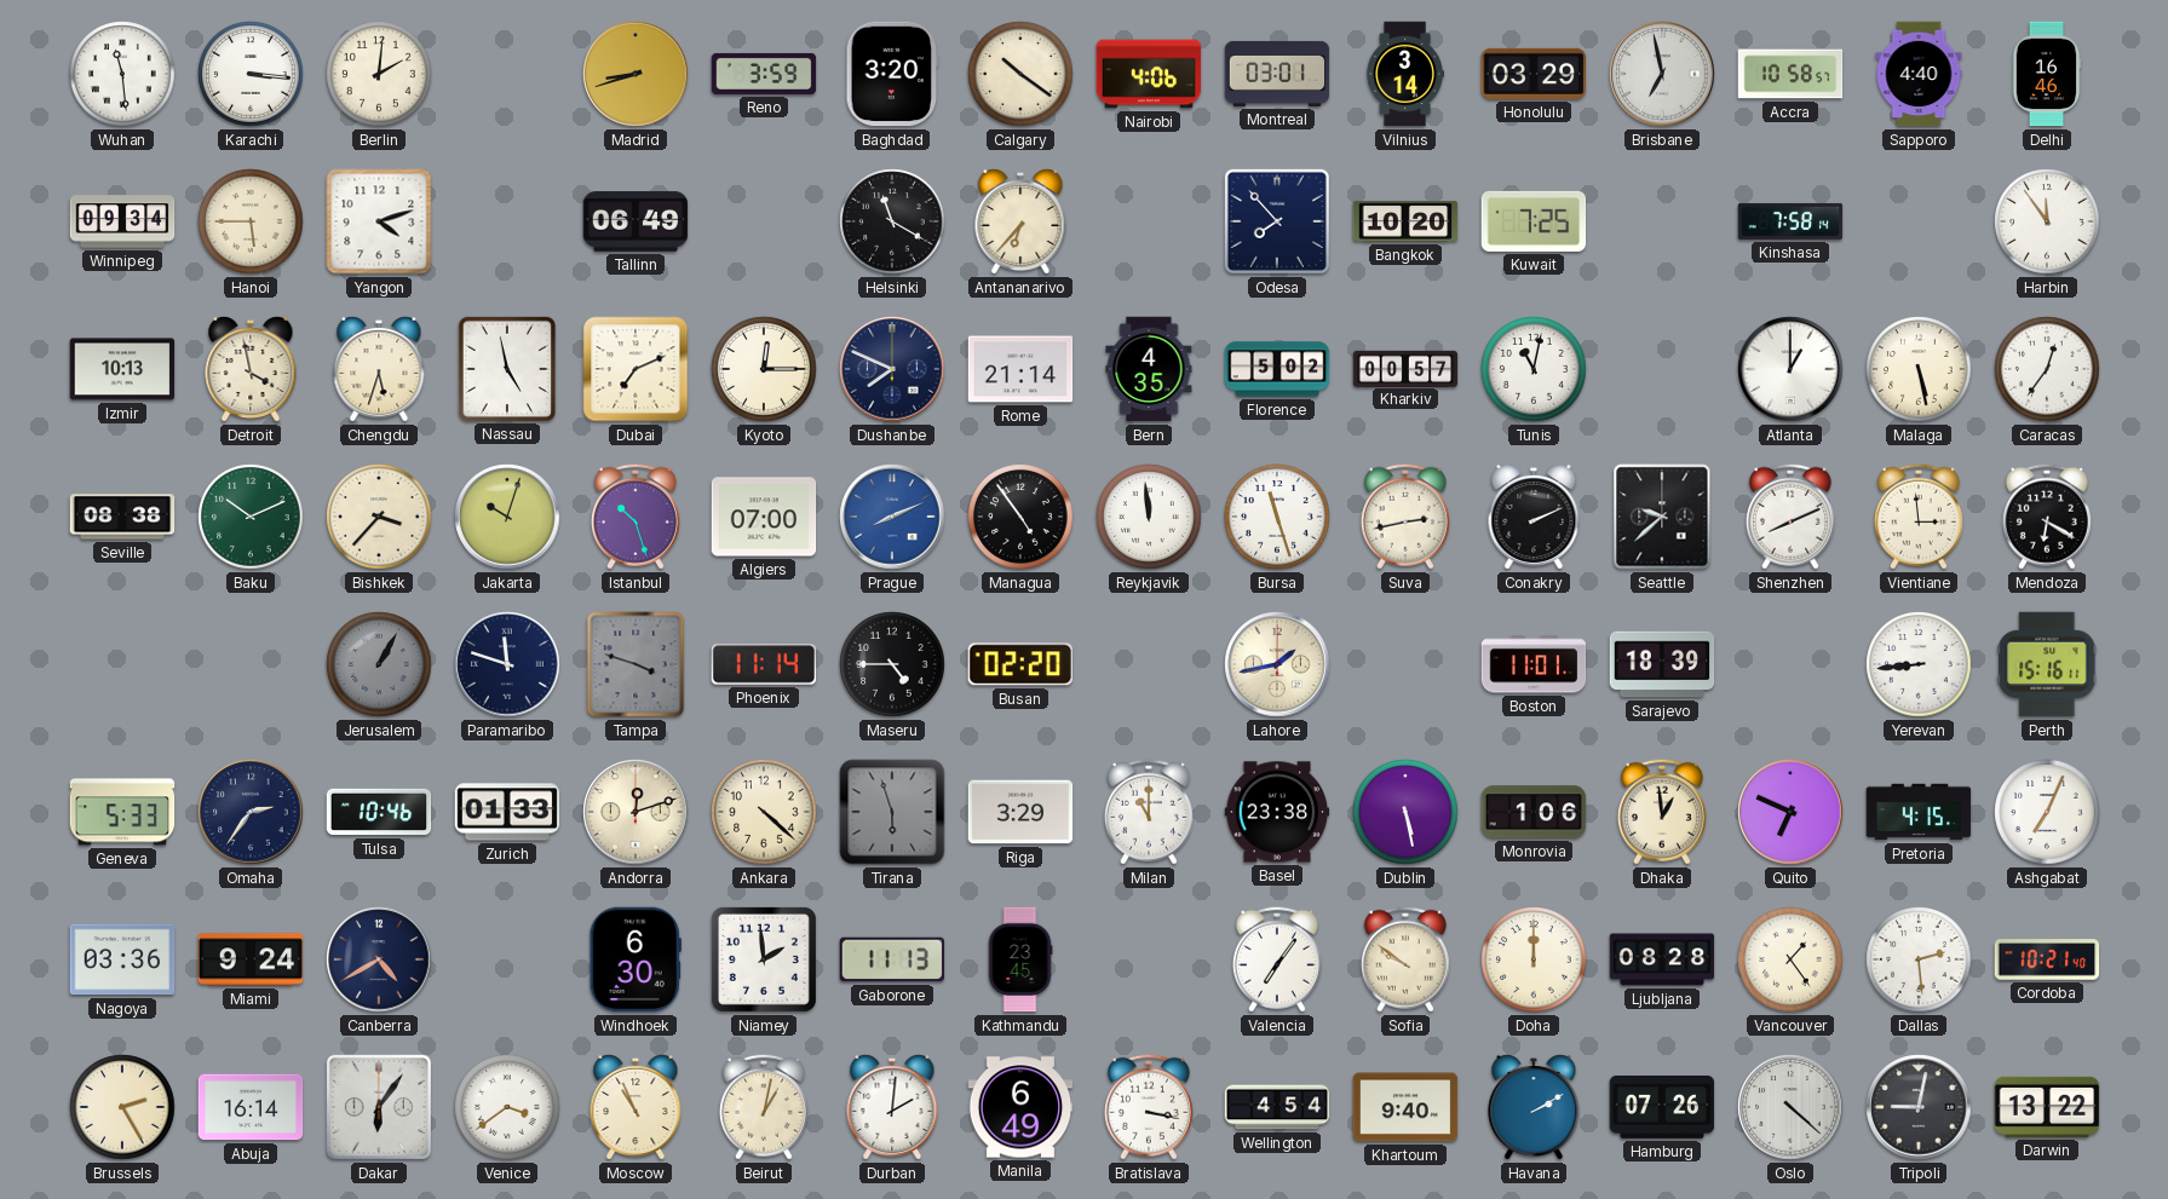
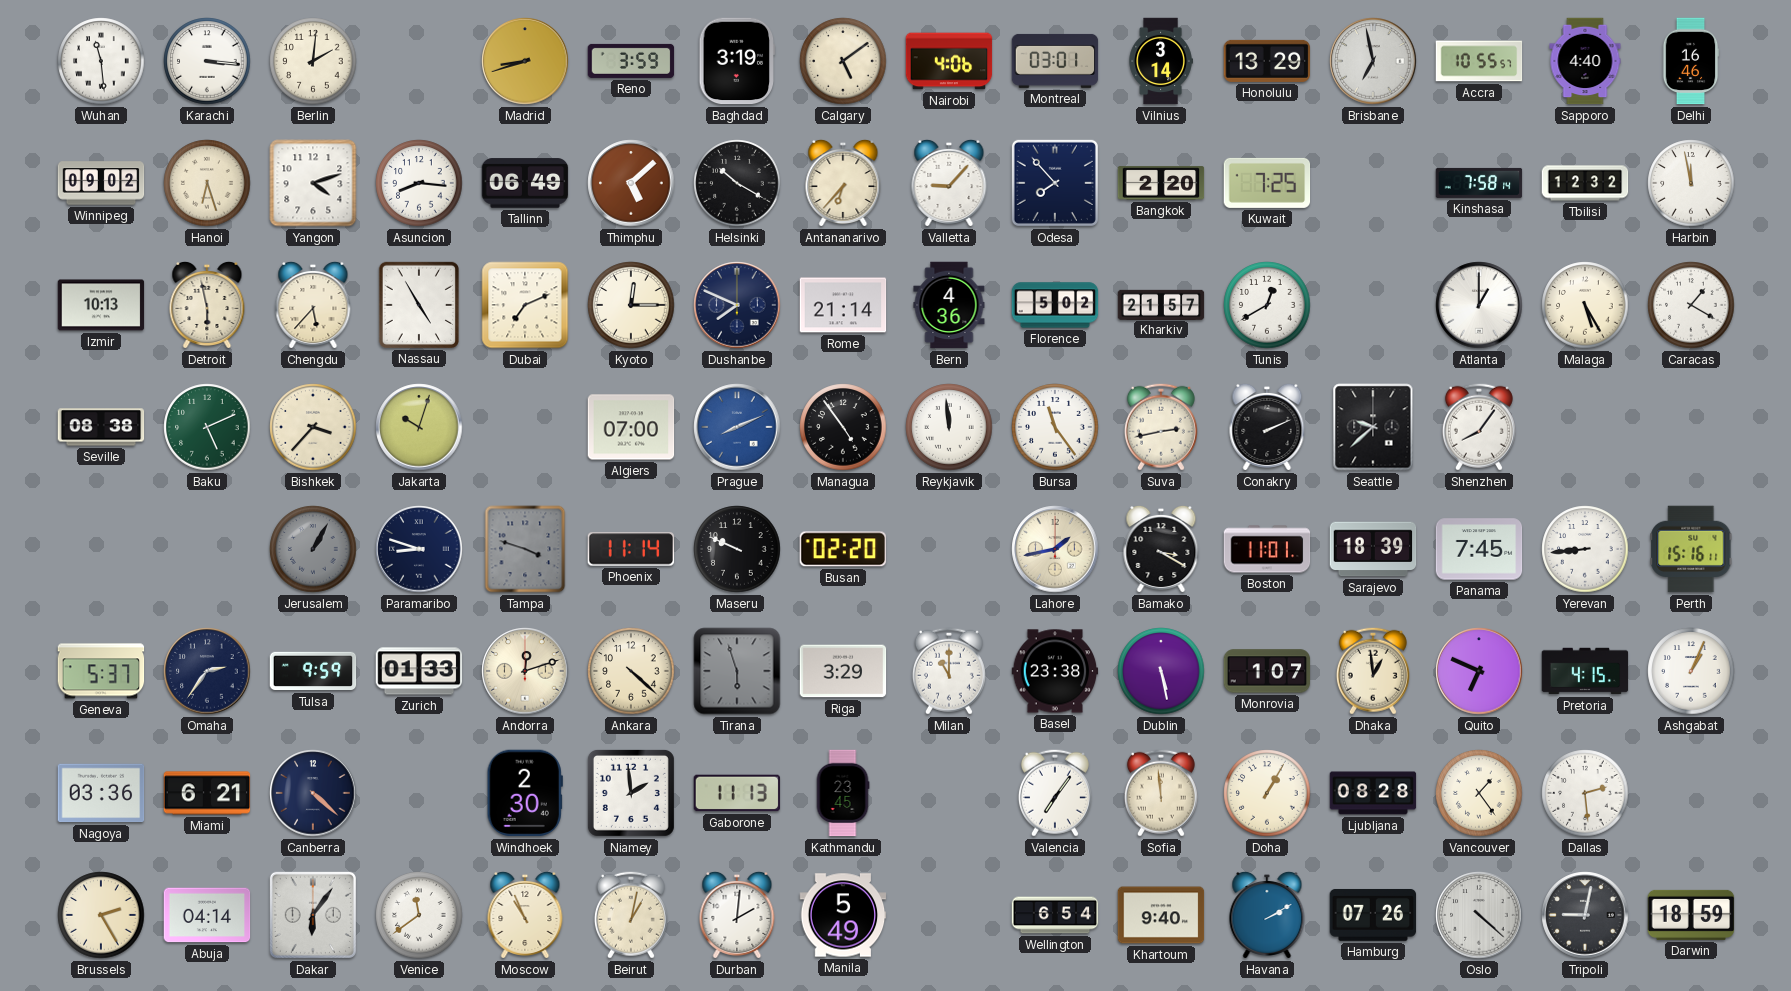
Baghdad: 3:20 -> 3:19
Calgary: 10:21 -> 5:09
Honolulu: 03:29 -> 13:29
Accra: 10:58 -> 10:55
Winnipeg: 09:34 -> 09:02
Hanoi: 5:45 -> 6:27
Asuncion: none -> 8:16
Thimphu: none -> 5:08
Helsinki: 11:20 -> 10:20
Valletta: none -> 9:07
Bangkok: 10:20 -> 2:20
Tbilisi: none -> 12:32
Harbin: 11:54 -> 11:58
Detroit: 3:58 -> 5:58
Chengdu: 5:33 -> 5:37
Nassau: 4:58 -> 4:55
Bern: 4:35 -> 4:36
Kharkiv: 00:57 -> 21:57
Tunis: 11:02 -> 12:40
Malaga: 5:28 -> 5:25
Caracas: 12:36 -> 1:20
Baku: 10:11 -> 5:11
Istanbul: 10:27 -> none
Bursa: 11:27 -> 11:24
Shenzhen: 8:11 -> 8:06
Vientiane: 2:59 -> none
Mendoza: 6:20 -> none
Paramaribo: 11:48 -> 8:48
Maseru: 4:45 -> 9:49
Bamako: none -> 3:20
Panama: none -> 7:45
Geneva: 5:33 -> 5:37
Tulsa: 10:46 -> 9:59
Monrovia: 1:06 -> 1:07
Ashgabat: 7:04 -> 1:04
Miami: 9:24 -> 6:21
Canberra: 4:40 -> 4:22
Windhoek: 6:30 -> 2:30
Sofia: 9:51 -> 11:59
Doha: 12:00 -> 1:05
Cordoba: 10:21 -> none
Abuja: 16:14 -> 04:14
Venice: 3:39 -> 11:39
Manila: 6:49 -> 5:49
Bratislava: 3:17 -> none
Wellington: 4:54 -> 6:54
Darwin: 13:22 -> 18:59
